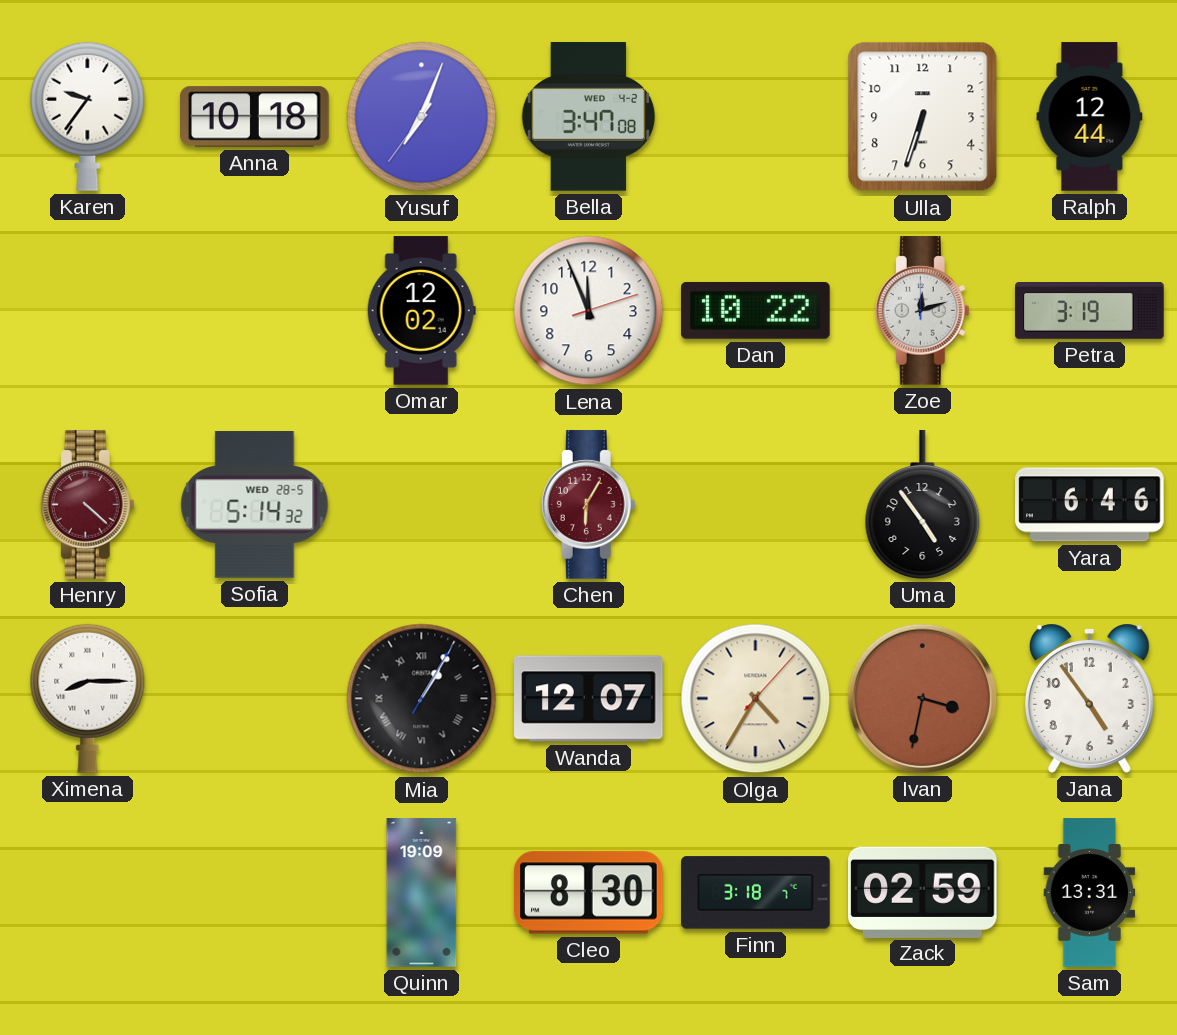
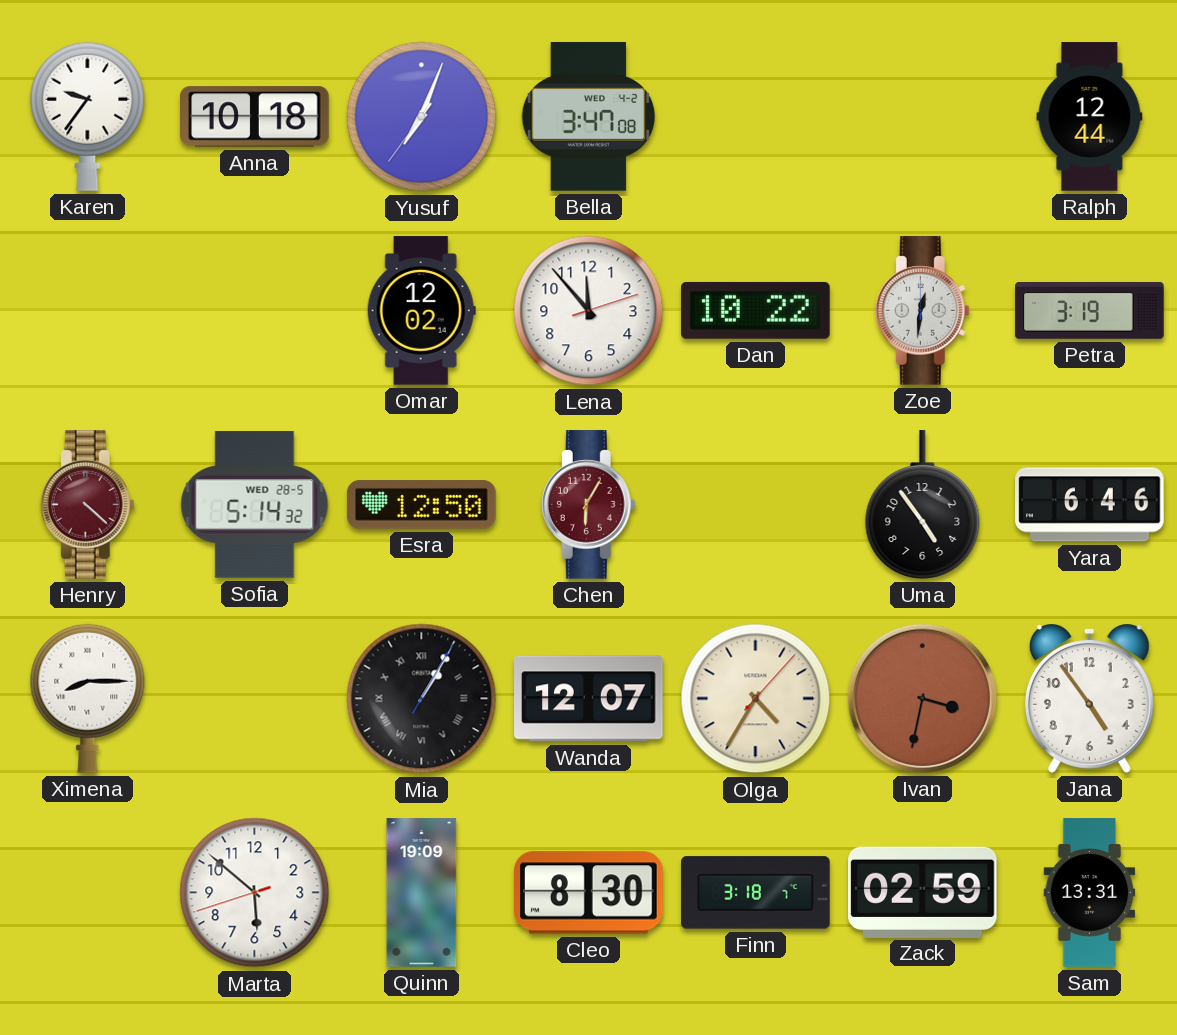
Ulla: 6:33 -> none
Lena: 11:56 -> 11:53
Zoe: 12:12 -> 12:31
Esra: none -> 12:50
Marta: none -> 5:51
